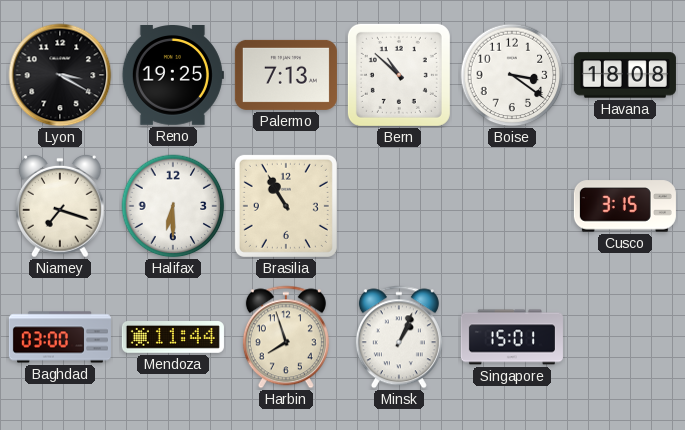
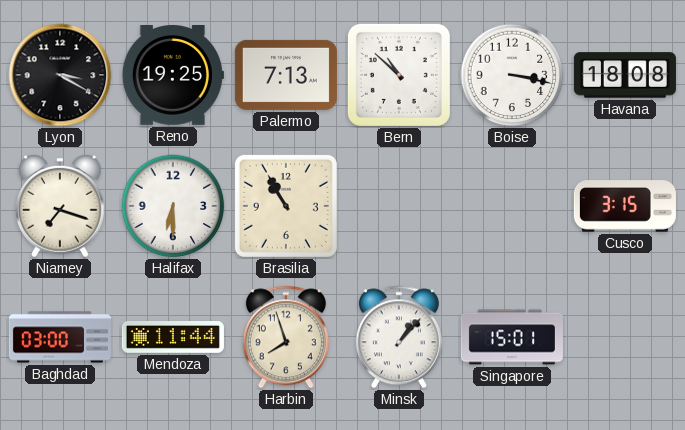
Boise: 3:21 -> 3:17
Minsk: 1:04 -> 1:07
